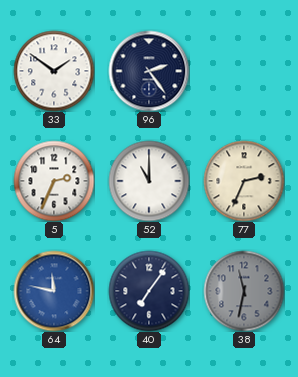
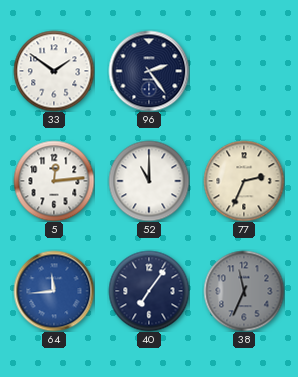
5: 2:34 -> 12:14
64: 11:47 -> 11:44
38: 11:32 -> 11:34
